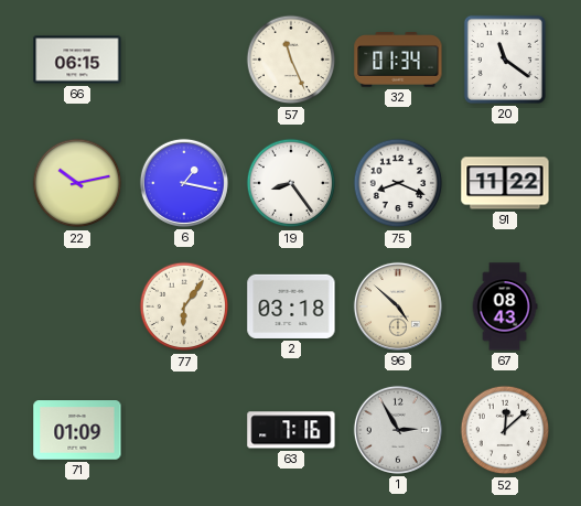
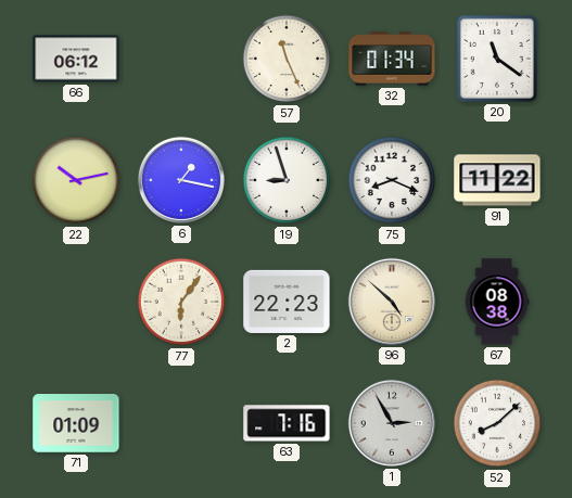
66: 06:15 -> 06:12
19: 8:24 -> 8:57
2: 03:18 -> 22:23
67: 08:43 -> 08:38
52: 12:08 -> 8:08
